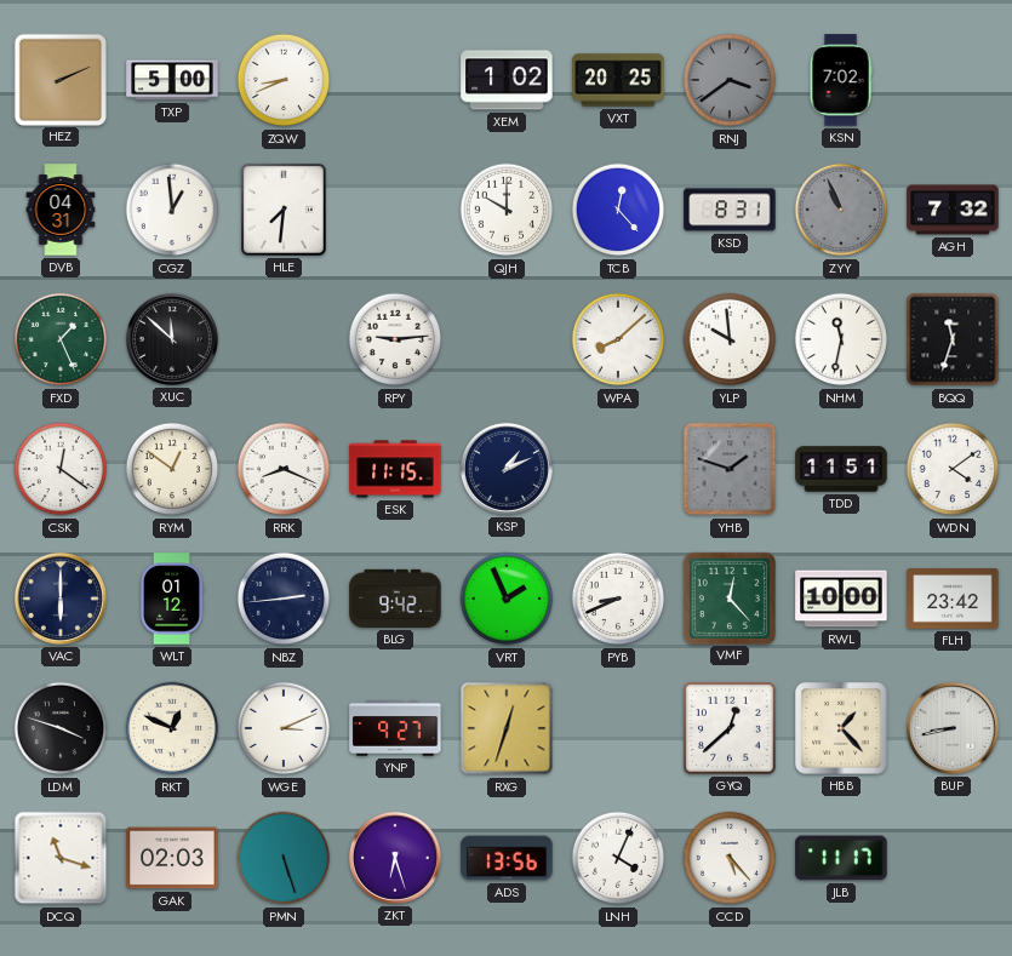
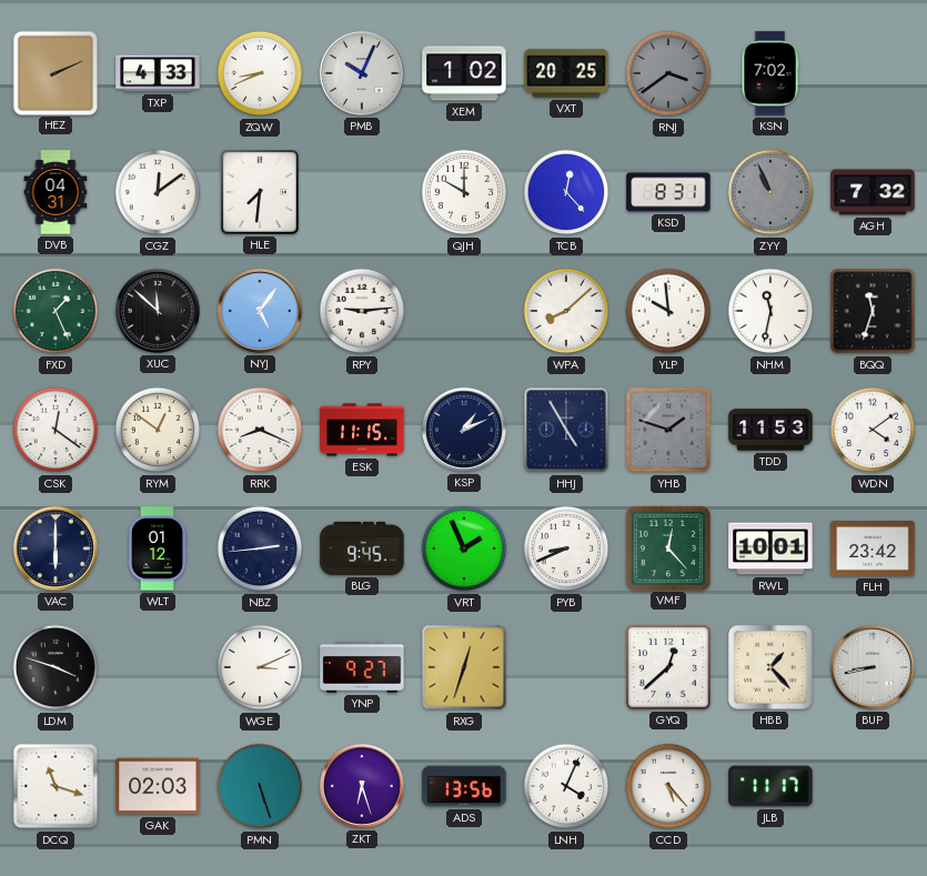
TXP: 5:00 -> 4:33
PMB: none -> 10:04
CGZ: 12:59 -> 12:09
NYJ: none -> 5:06
HHJ: none -> 4:55
TDD: 11:51 -> 11:53
BLG: 9:42 -> 9:45
RWL: 10:00 -> 10:01
RKT: 12:49 -> none
